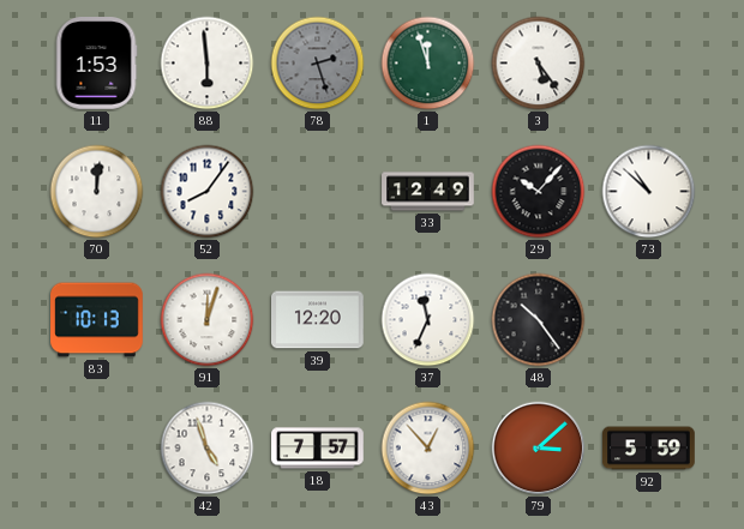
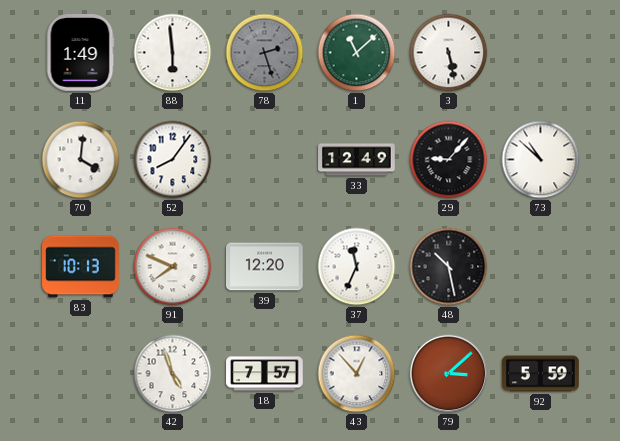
11: 1:53 -> 1:49
1: 11:57 -> 11:08
3: 5:24 -> 5:28
70: 12:01 -> 4:01
29: 10:07 -> 9:07
91: 12:03 -> 7:49
48: 10:24 -> 10:28
